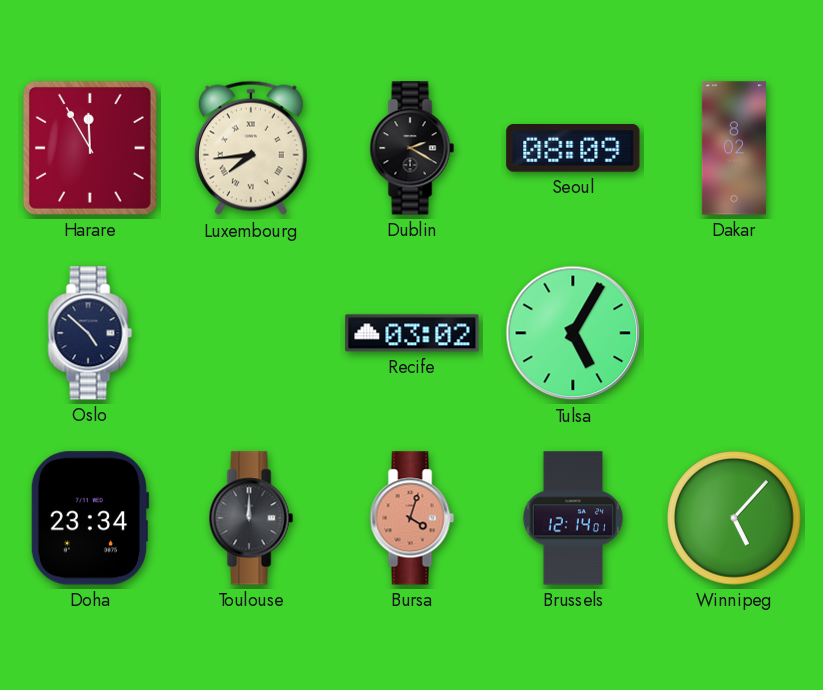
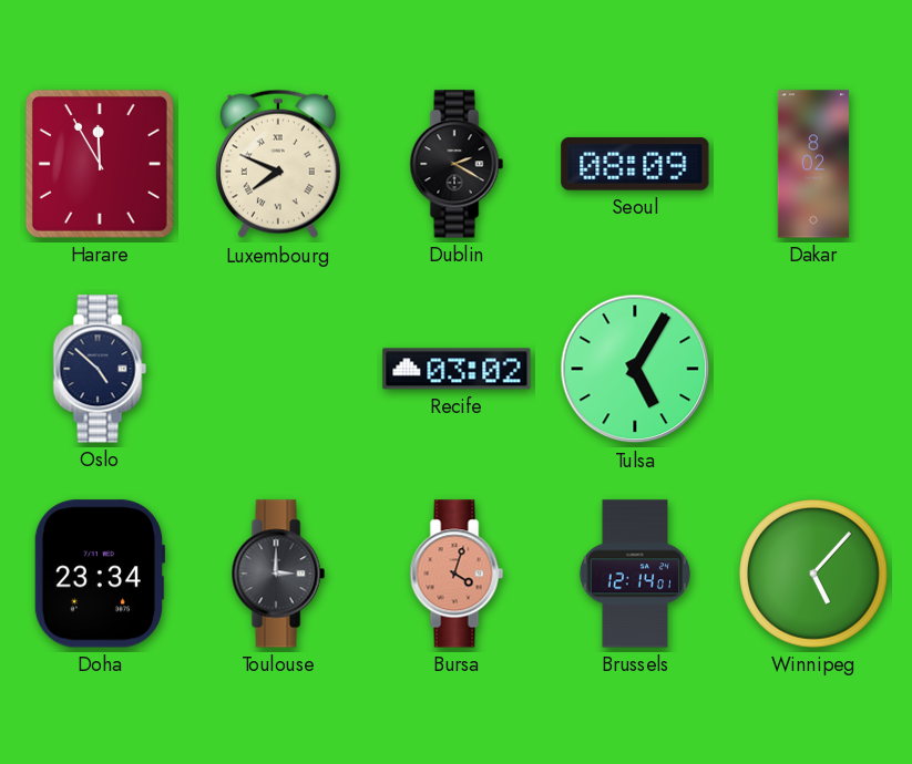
Luxembourg: 7:44 -> 7:49
Toulouse: 12:00 -> 3:00
